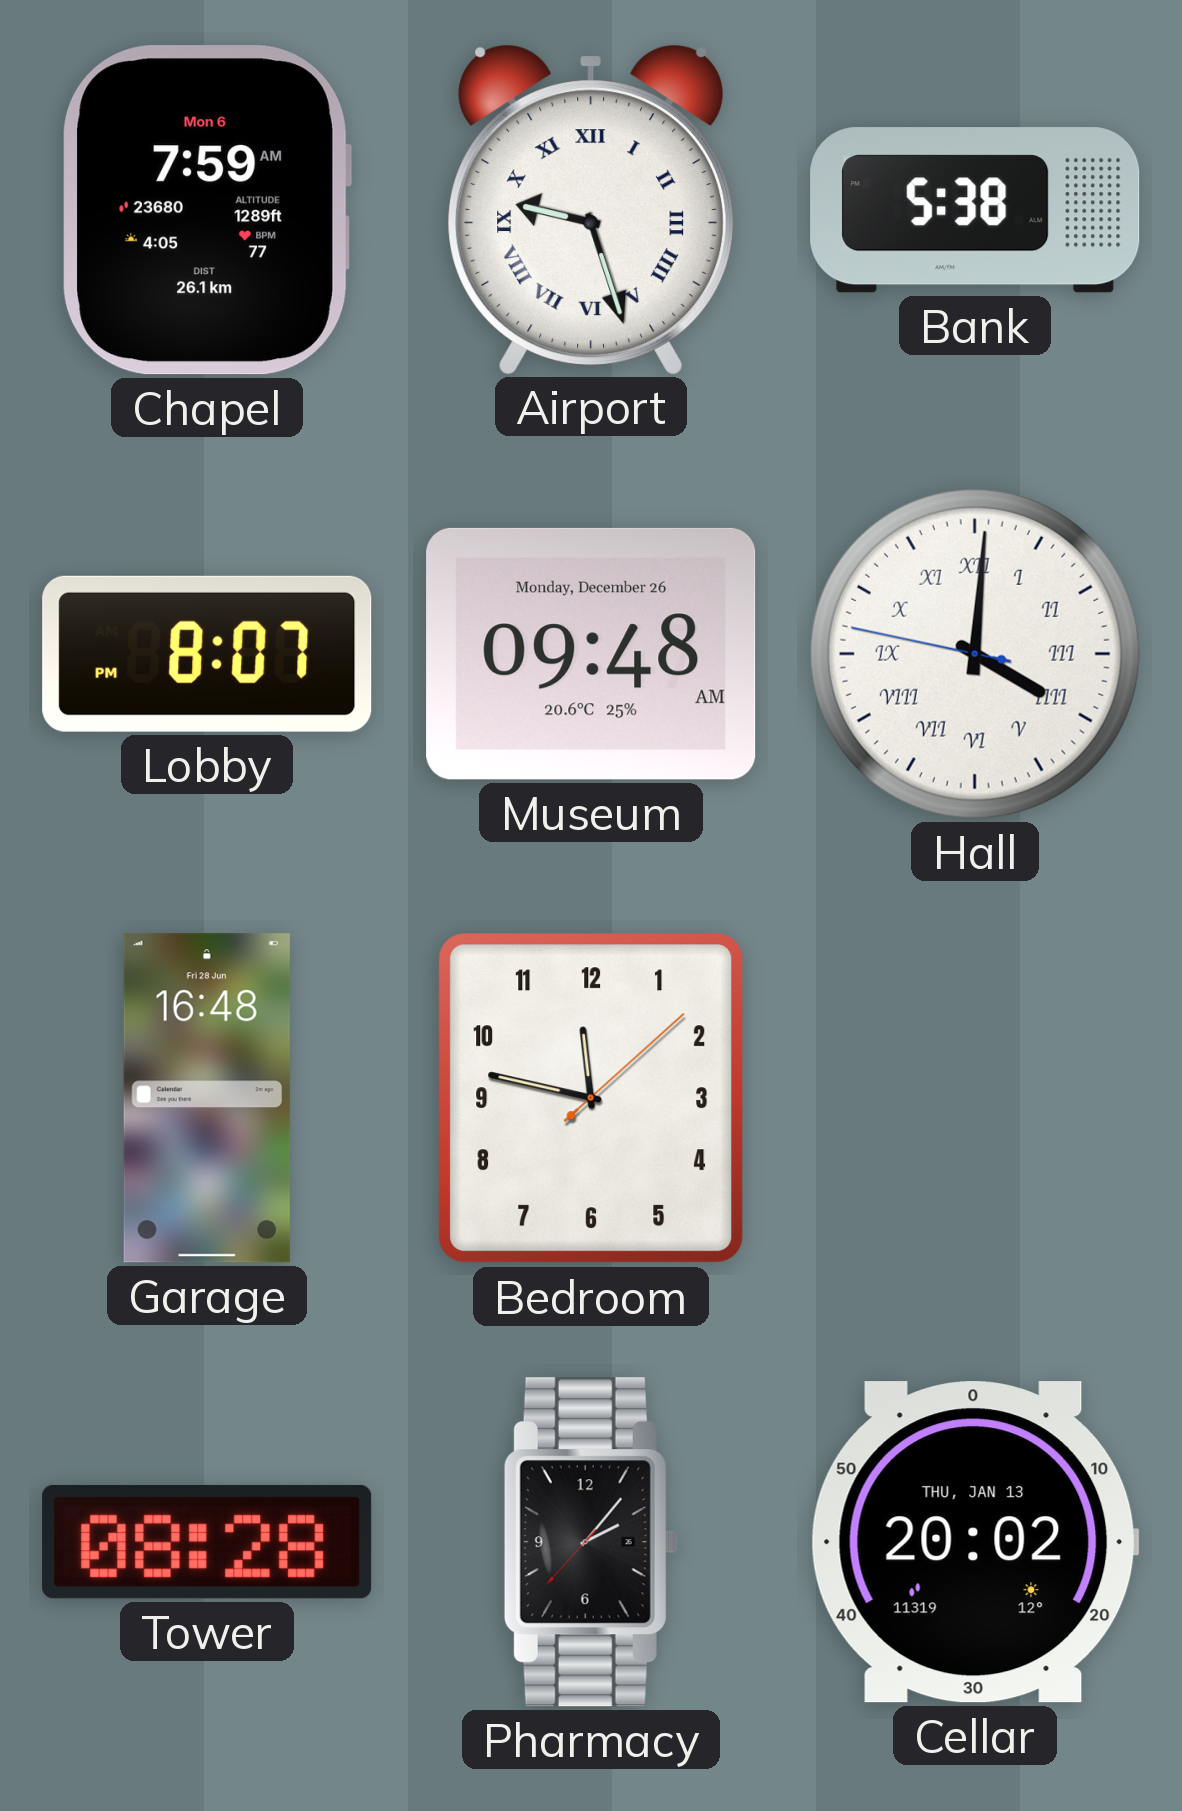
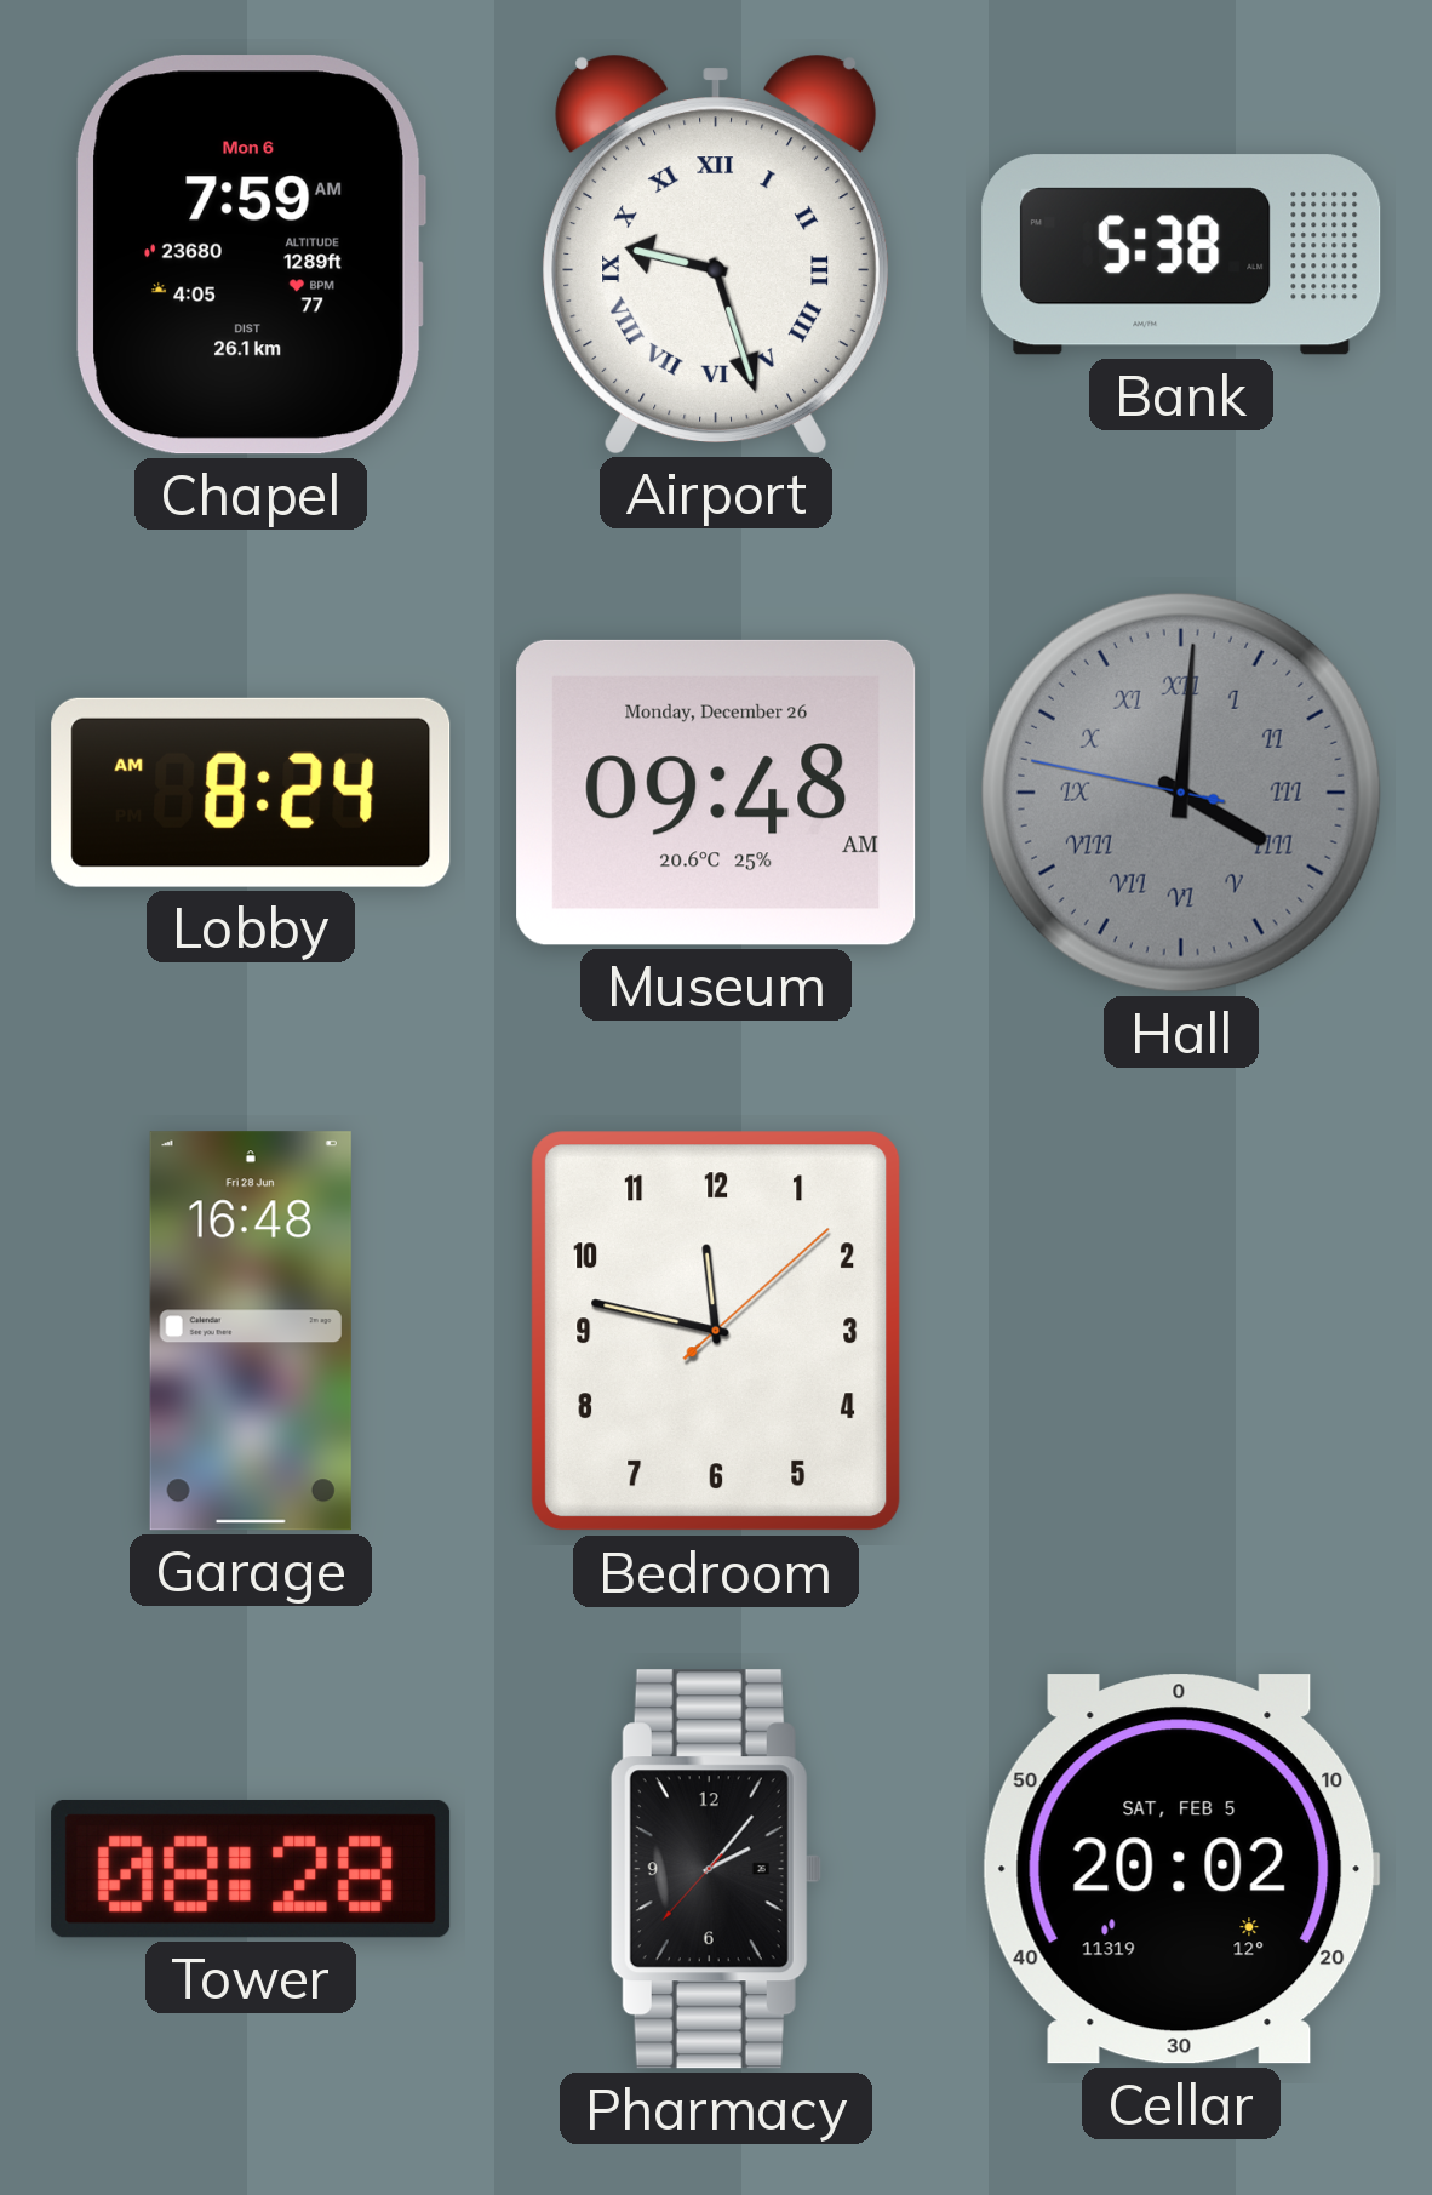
Lobby: 8:07 -> 8:24
Hall dial: white -> grey
Cellar date: THU, JAN 13 -> SAT, FEB 5
